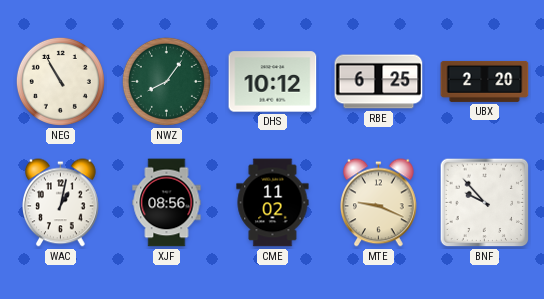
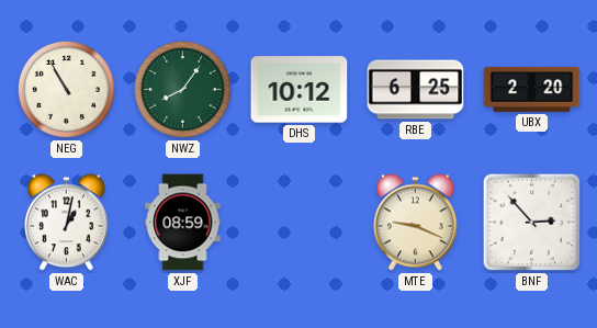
XJF: 08:56 -> 08:59
CME: 11:02 -> none
BNF: 9:53 -> 2:53
